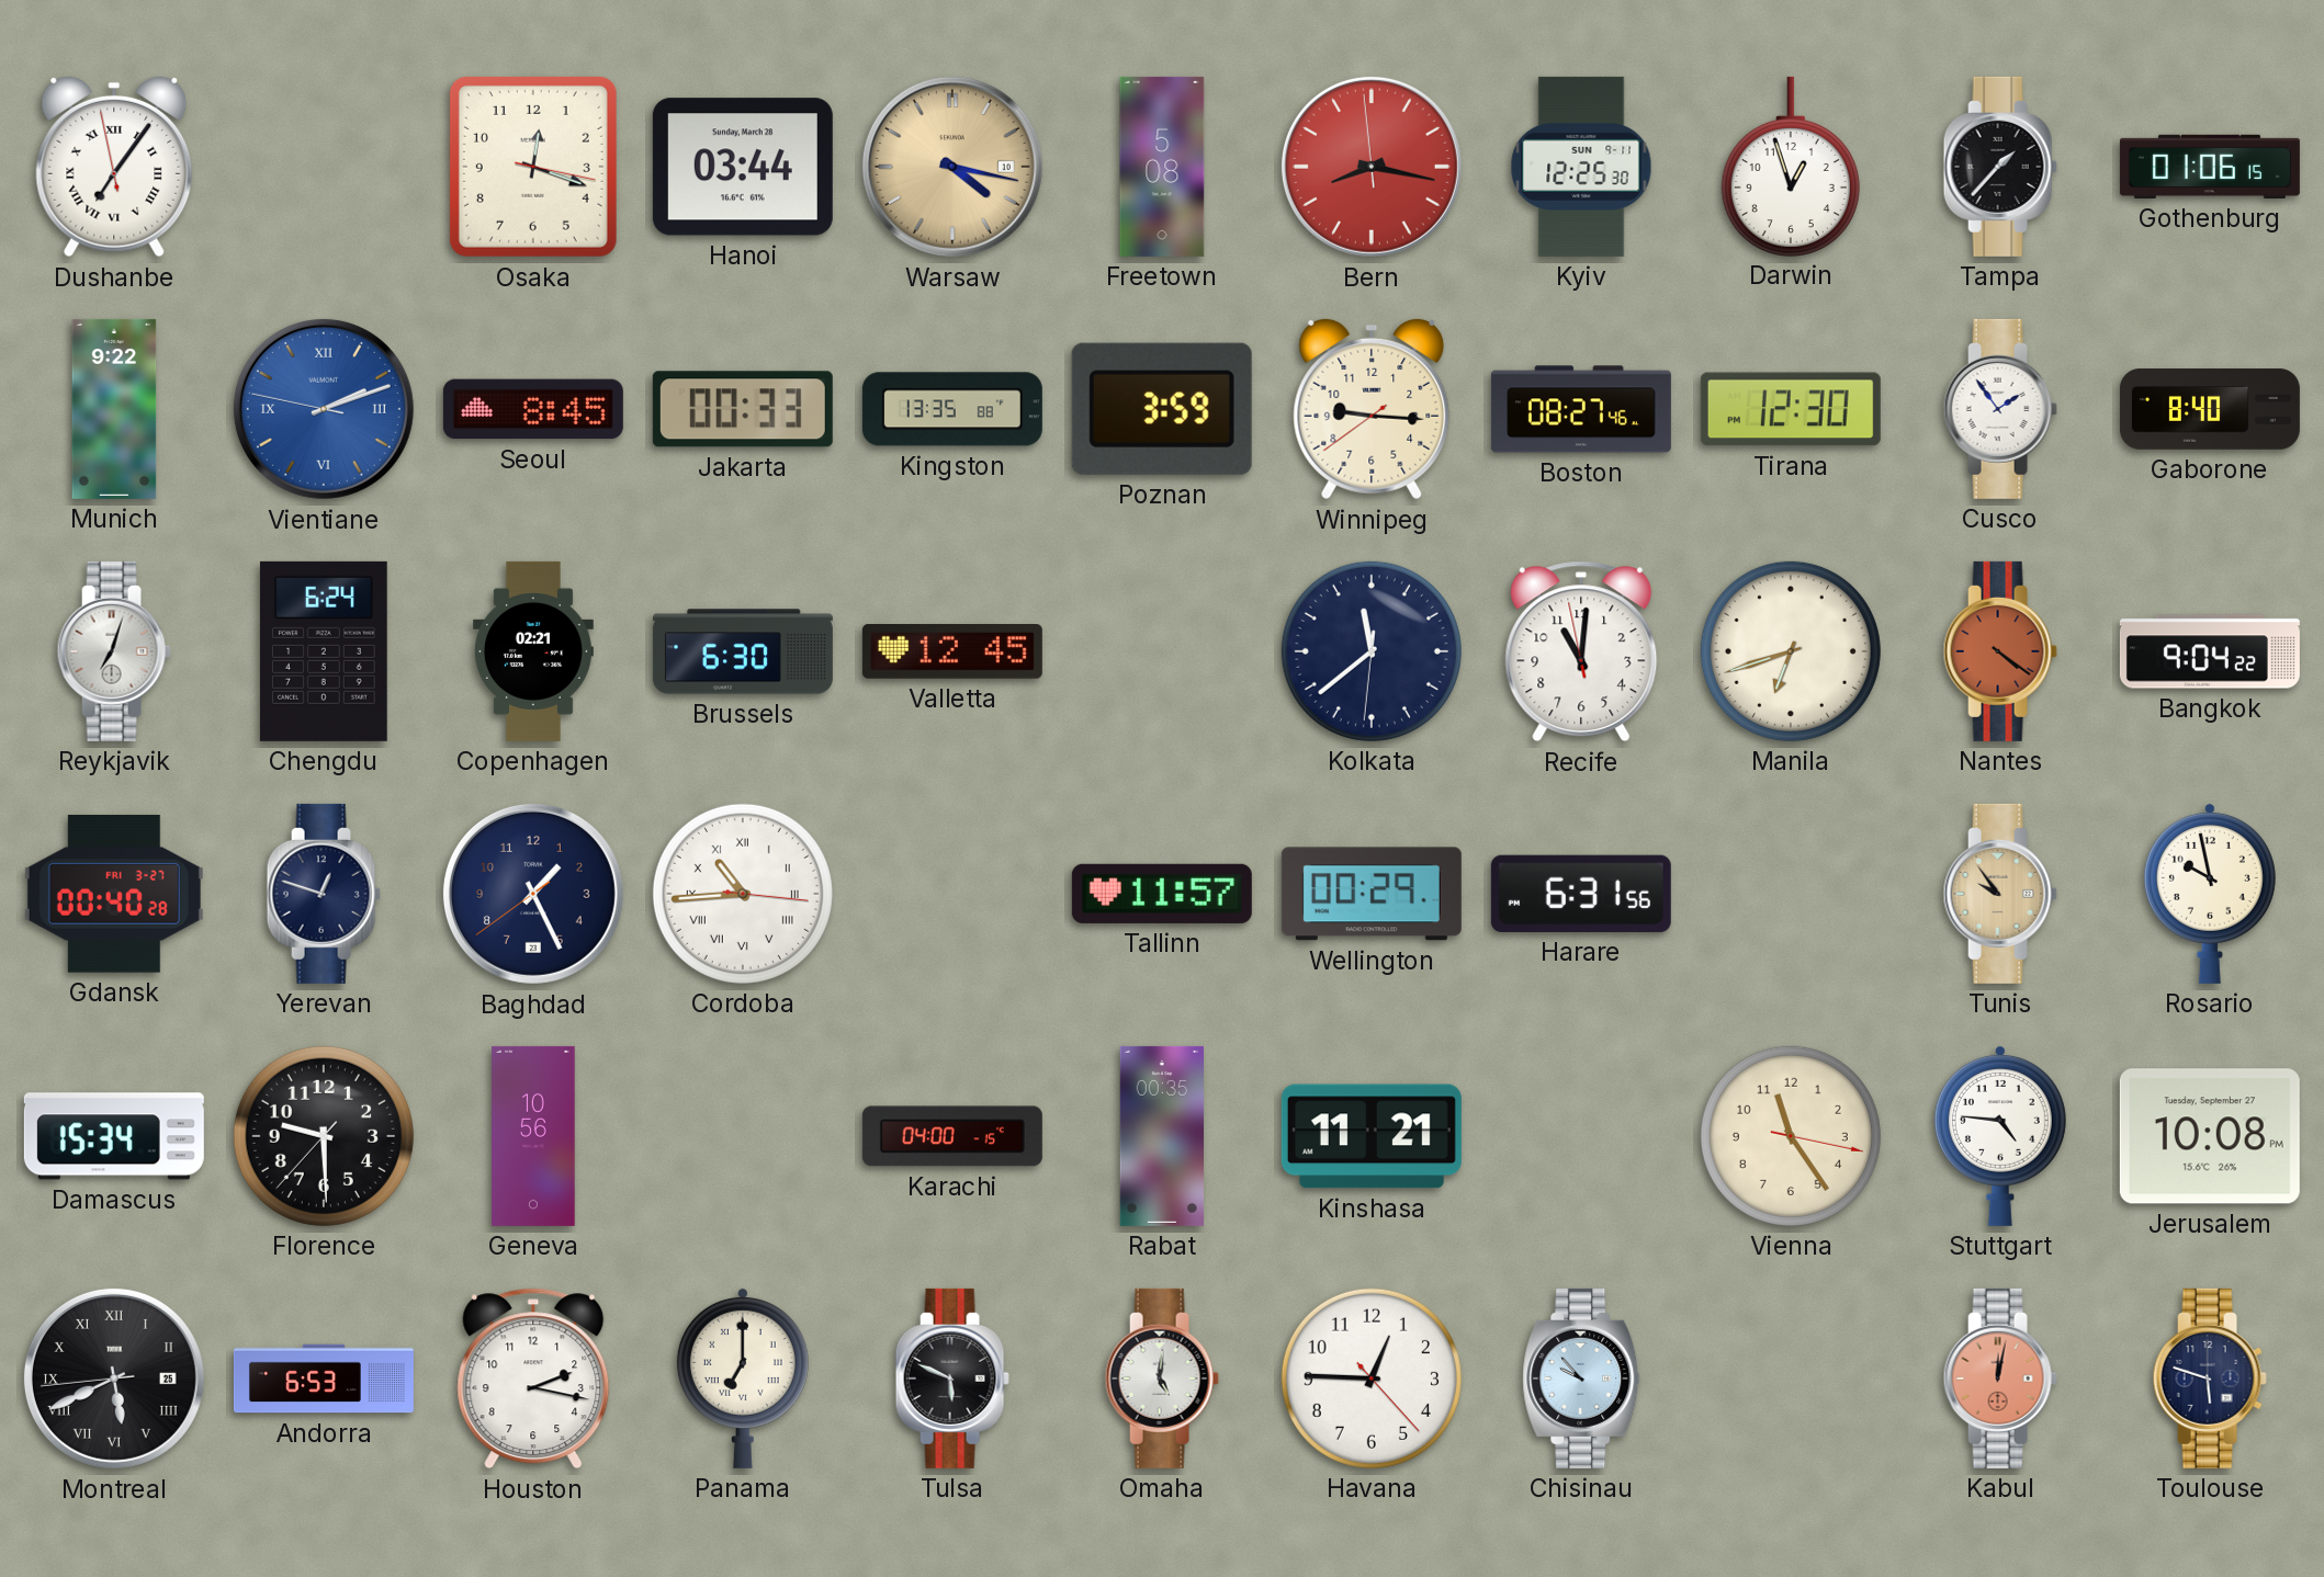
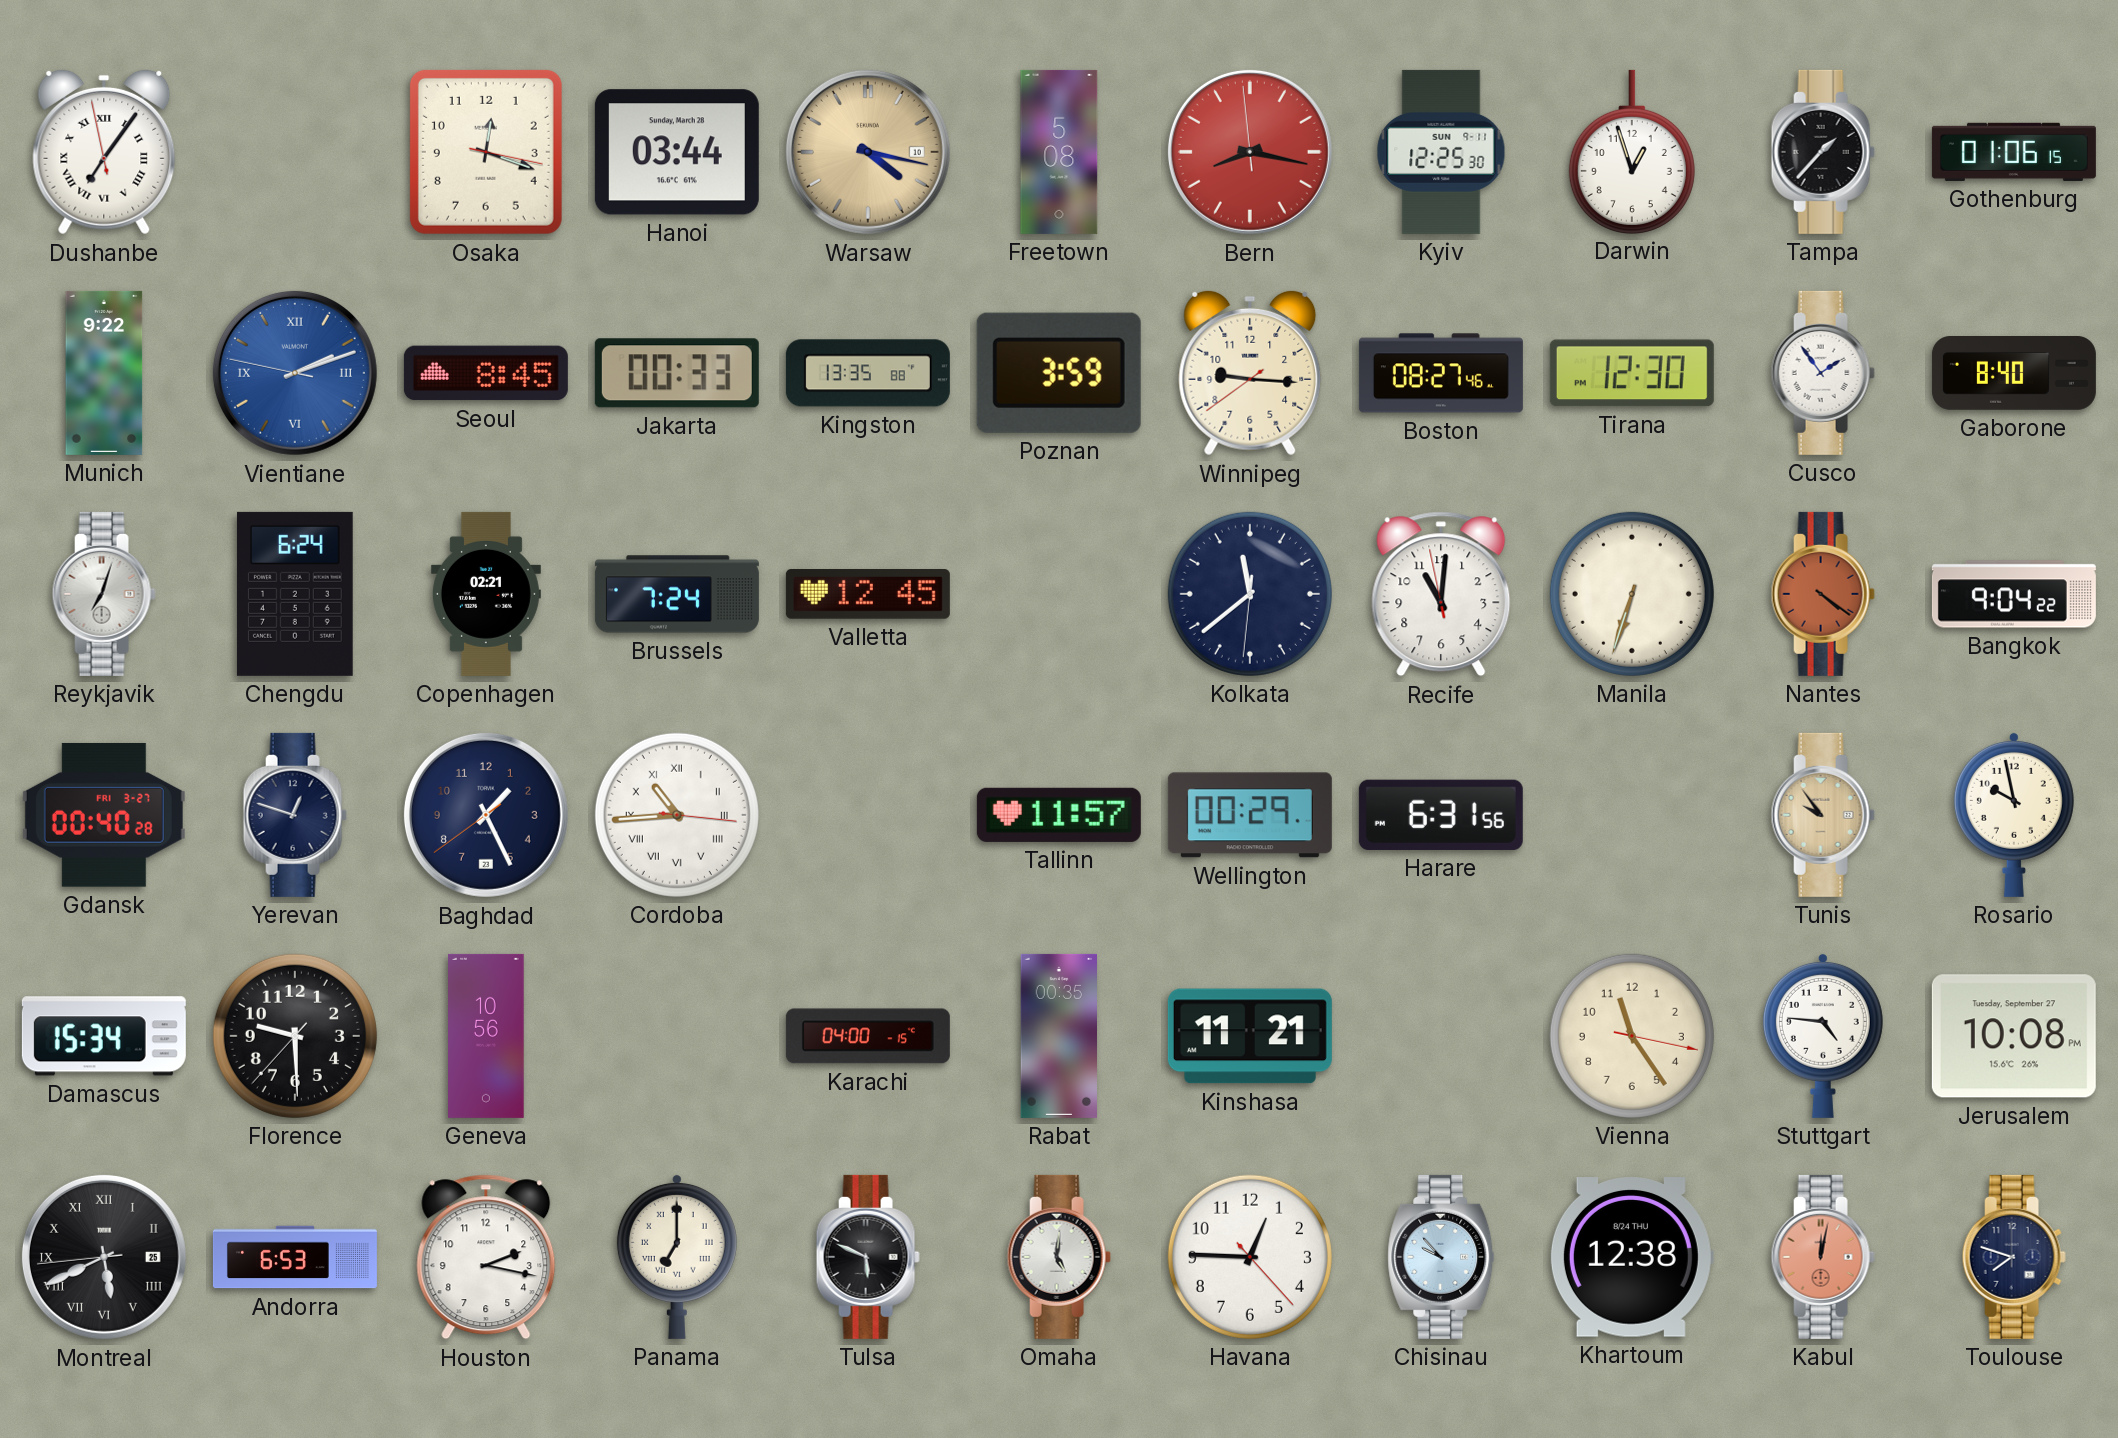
Brussels: 6:30 -> 7:24
Manila: 6:42 -> 6:33
Khartoum: none -> 12:38
Toulouse: 5:48 -> 7:48
